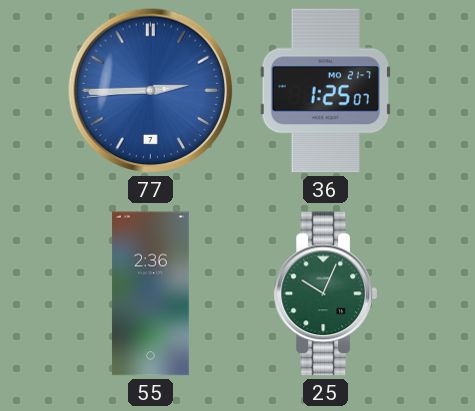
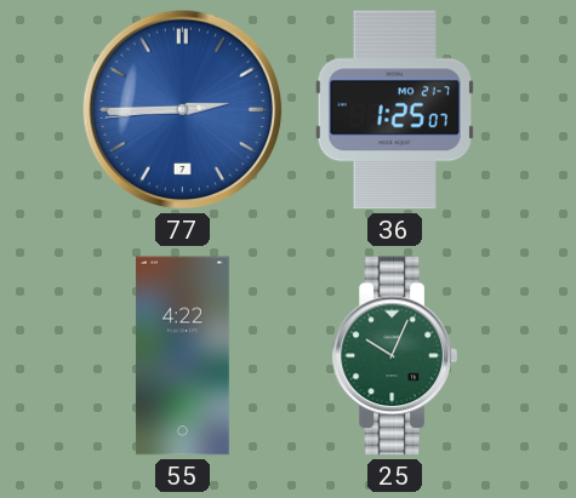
55: 2:36 -> 4:22
